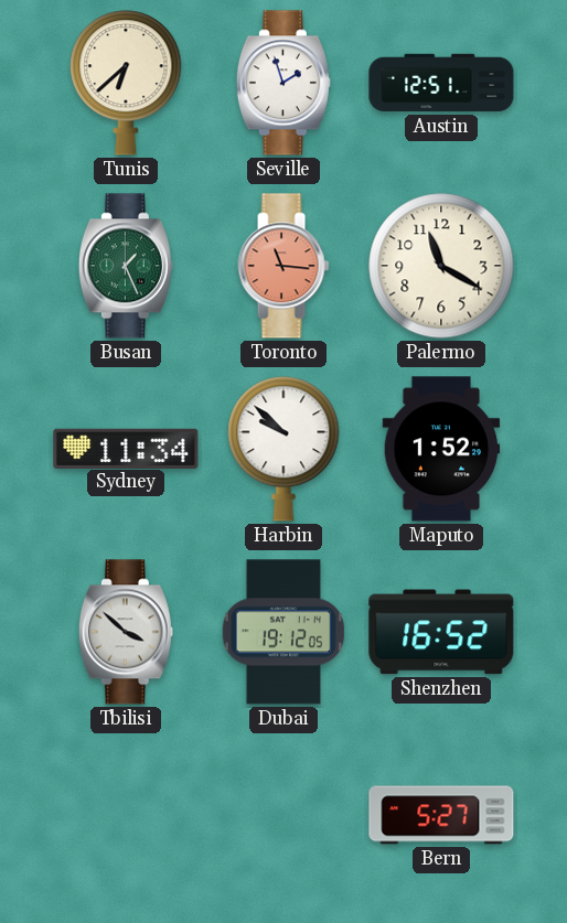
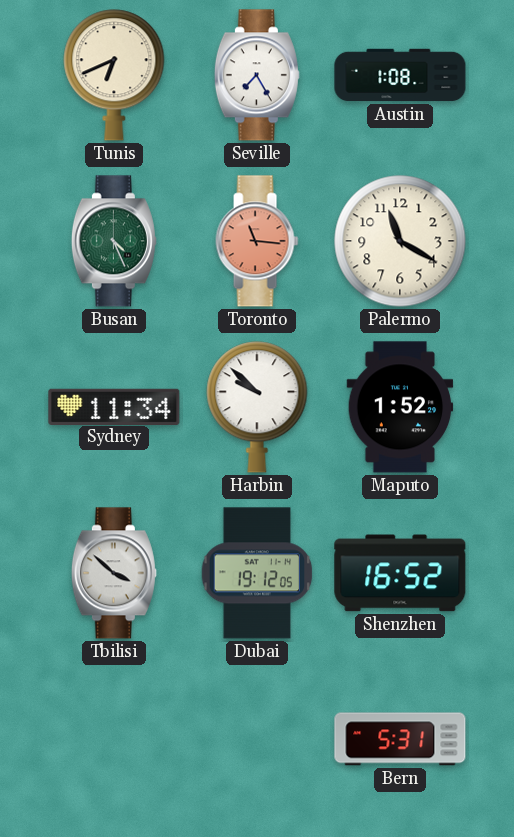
Tunis: 6:38 -> 6:41
Seville: 1:57 -> 7:25
Austin: 12:51 -> 1:08
Busan: 1:26 -> 4:26
Bern: 5:27 -> 5:31
